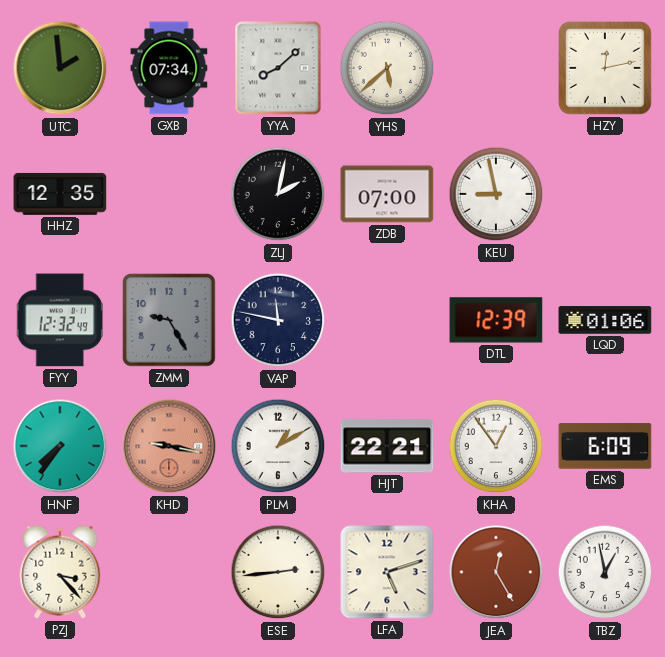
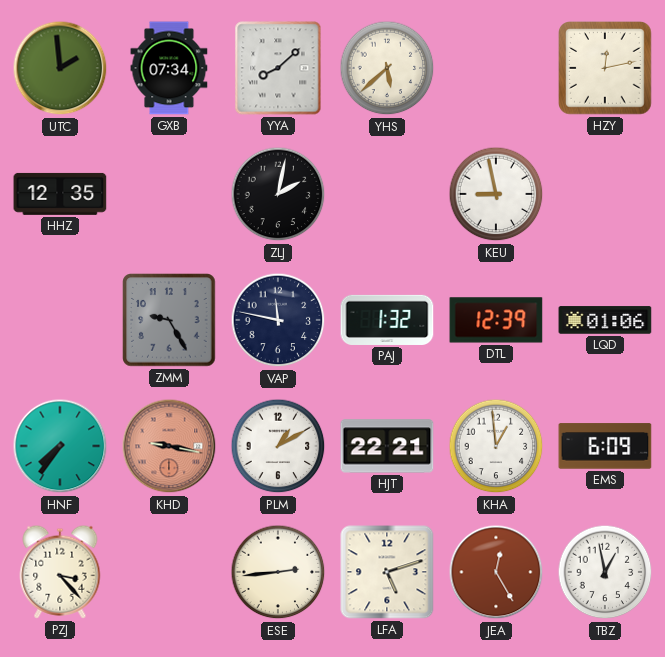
ZDB: 07:00 -> none
FYY: 12:32 -> none
PAJ: none -> 1:32
KHA: 12:54 -> 12:59
